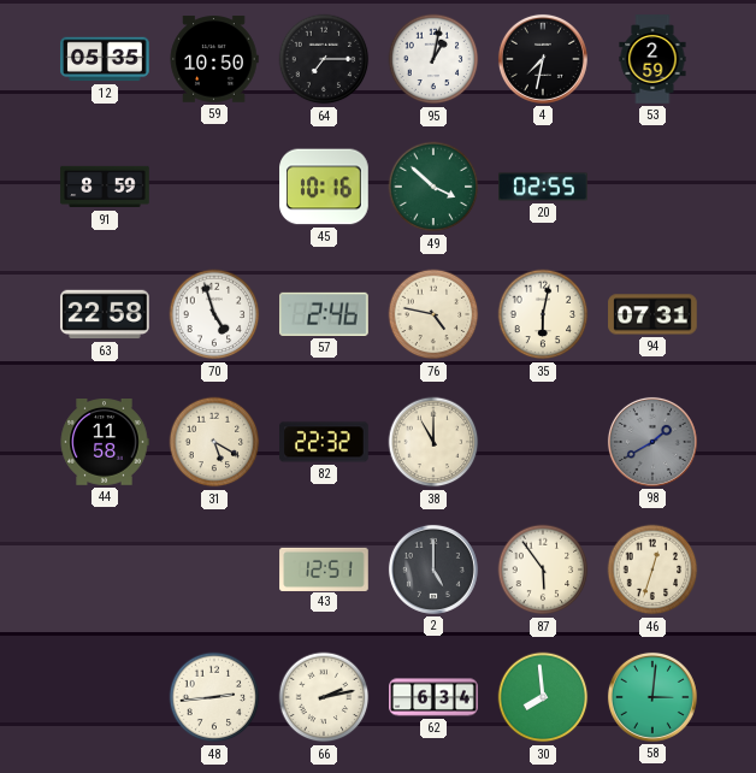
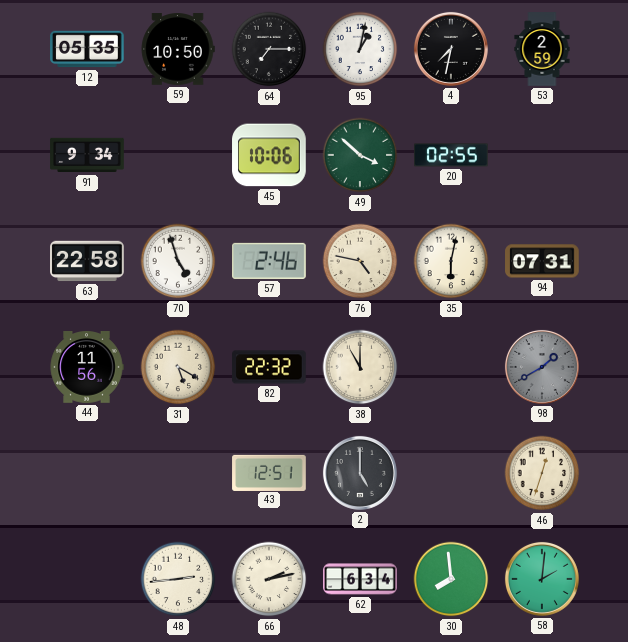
91: 8:59 -> 9:34
45: 10:16 -> 10:06
44: 11:58 -> 11:56
87: 5:54 -> none
58: 3:01 -> 2:01
